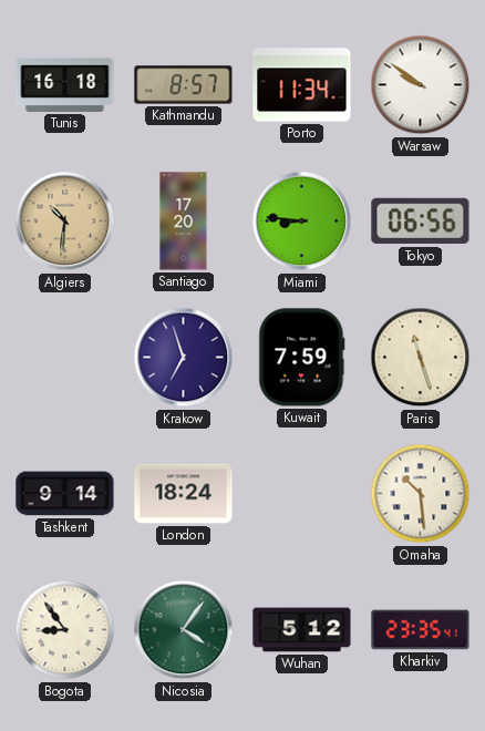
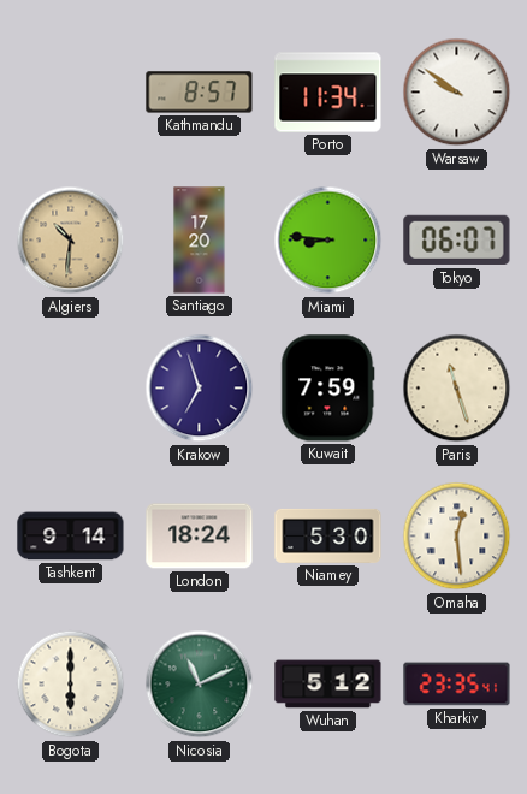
Tunis: 16:18 -> none
Tokyo: 06:56 -> 06:07
Niamey: none -> 5:30
Omaha: 10:29 -> 12:29
Bogota: 8:54 -> 6:00
Nicosia: 4:06 -> 11:11
